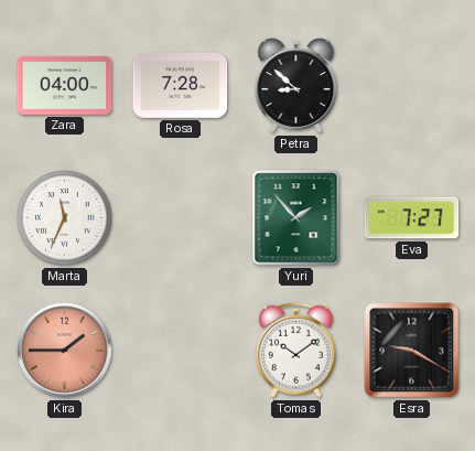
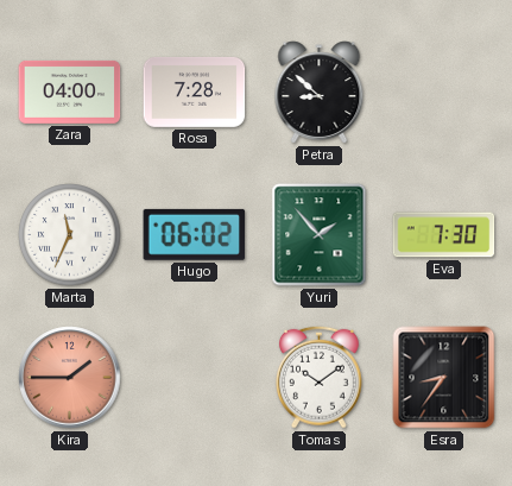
Hugo: none -> 06:02
Eva: 7:27 -> 7:30
Esra: 9:20 -> 8:36
